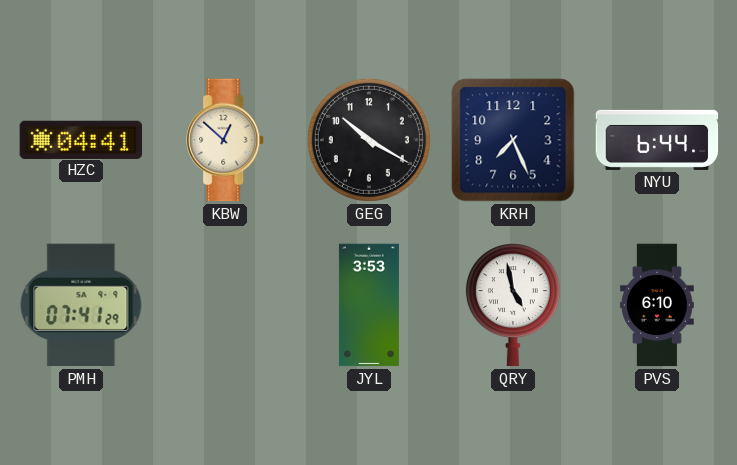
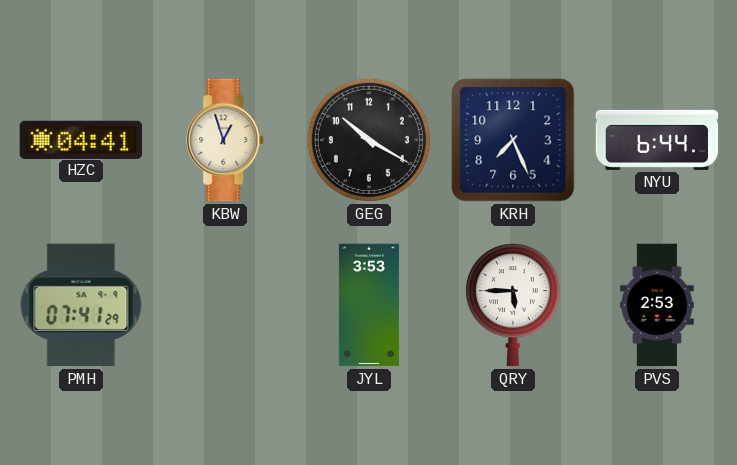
KBW: 12:52 -> 12:57
QRY: 4:58 -> 5:45
PVS: 6:10 -> 2:53
